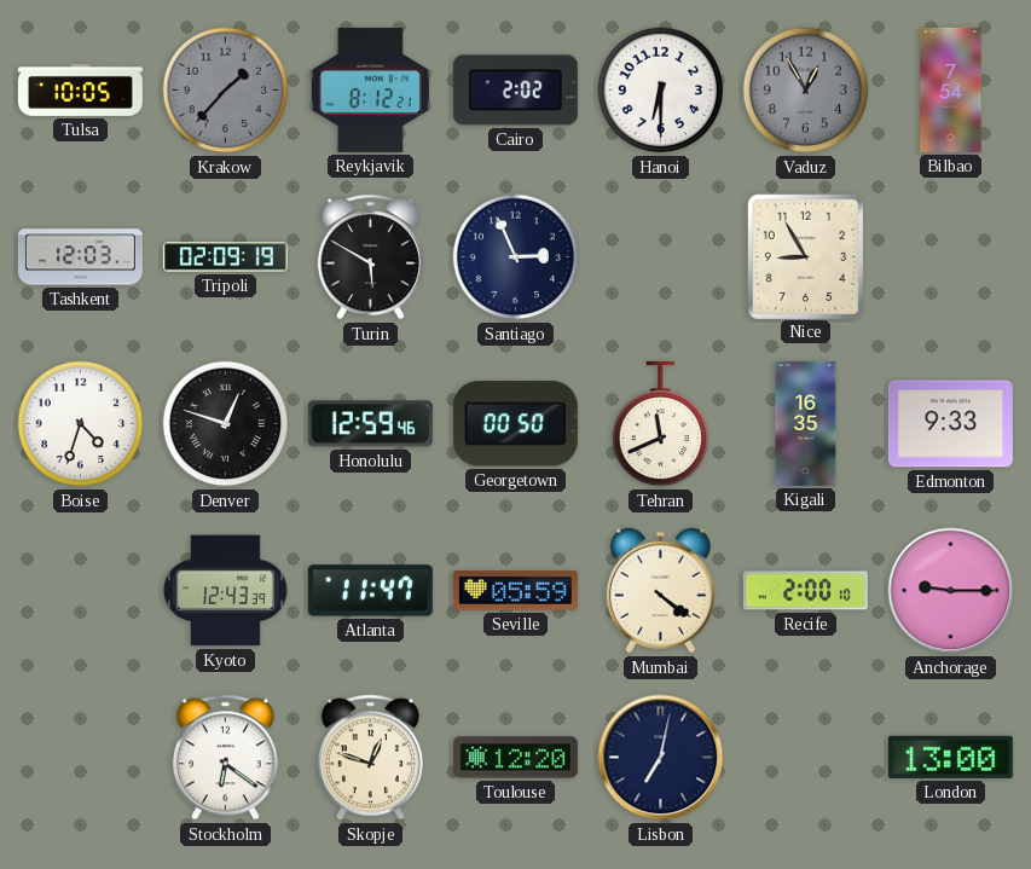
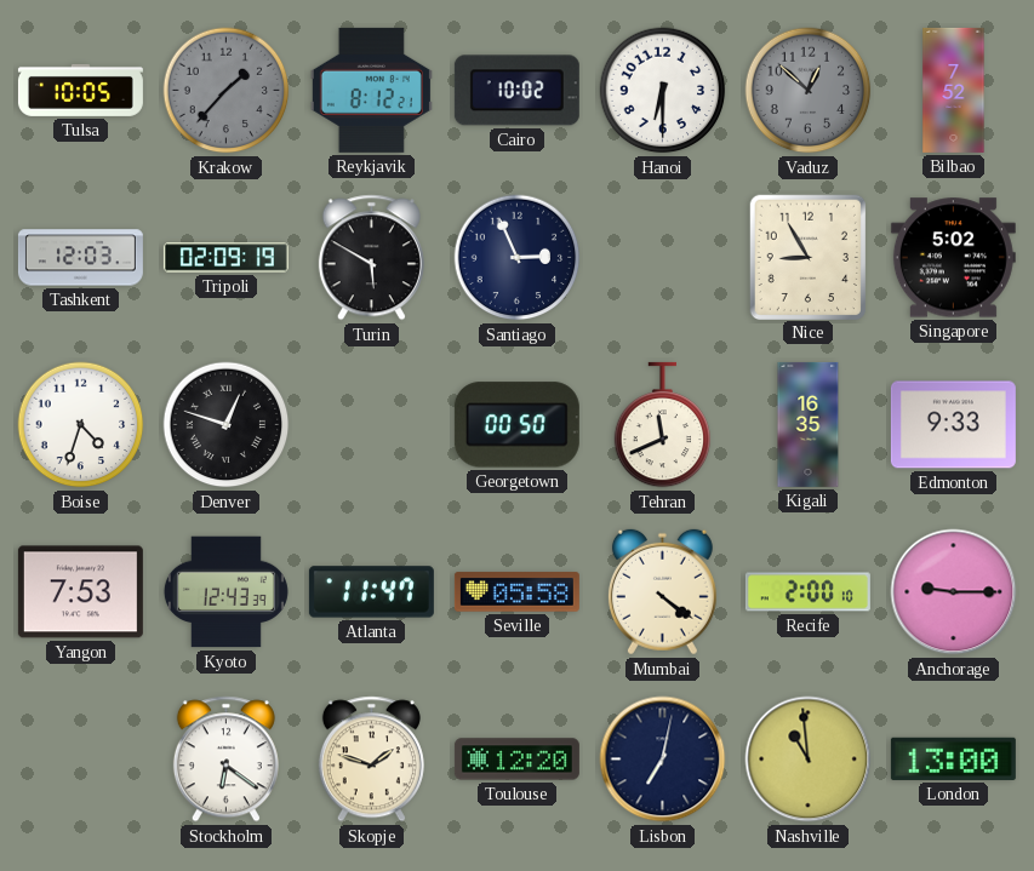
Cairo: 2:02 -> 10:02
Vaduz: 12:55 -> 12:52
Bilbao: 7:54 -> 7:52
Singapore: none -> 5:02
Honolulu: 12:59 -> none
Yangon: none -> 7:53
Seville: 05:59 -> 05:58
Skopje: 12:48 -> 1:48
Nashville: none -> 10:59
